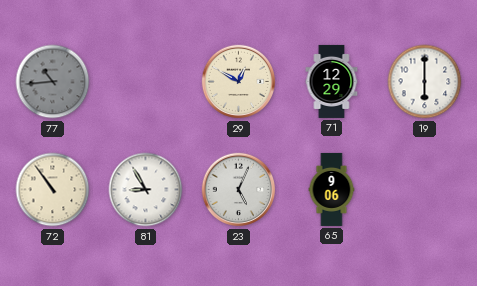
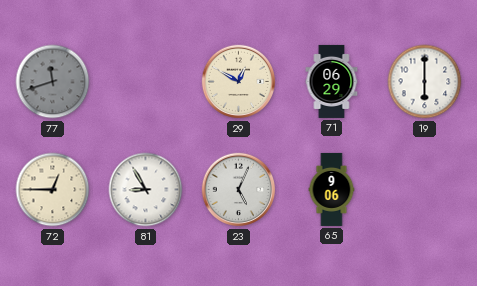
77: 10:44 -> 11:42
71: 12:29 -> 06:29
72: 10:54 -> 12:45
